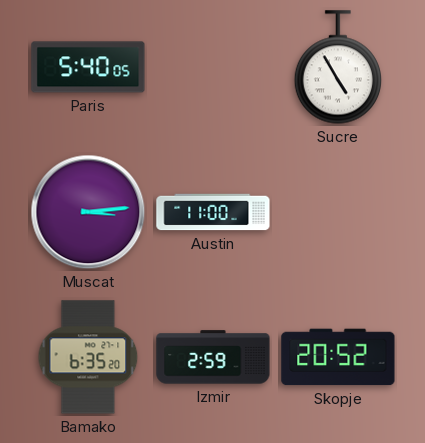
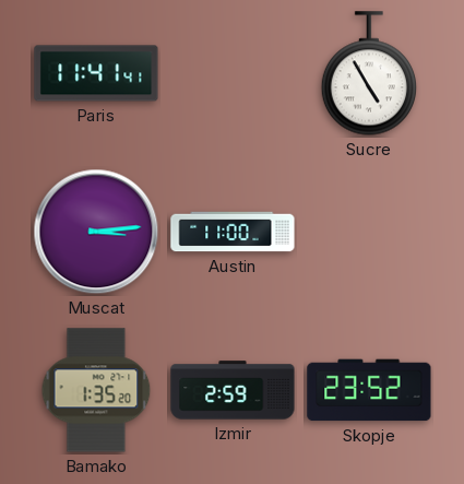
Paris: 5:40 -> 11:41
Bamako: 6:35 -> 1:35
Skopje: 20:52 -> 23:52
